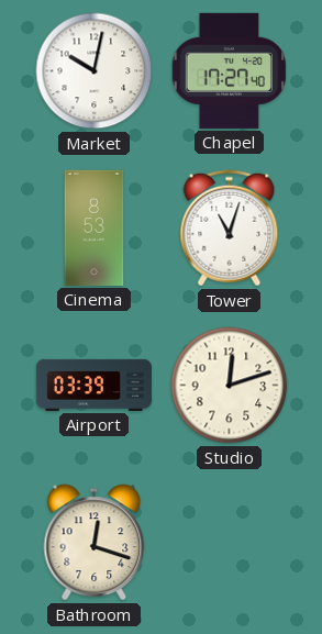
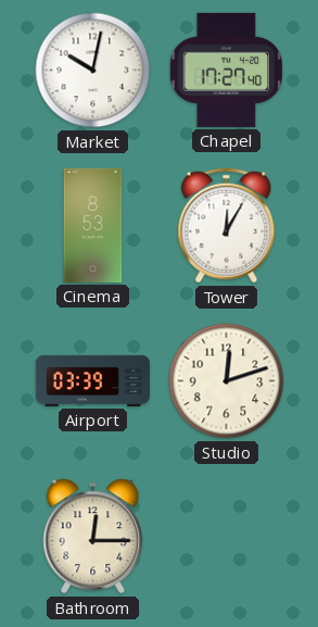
Tower: 11:03 -> 12:05
Bathroom: 12:18 -> 12:15
